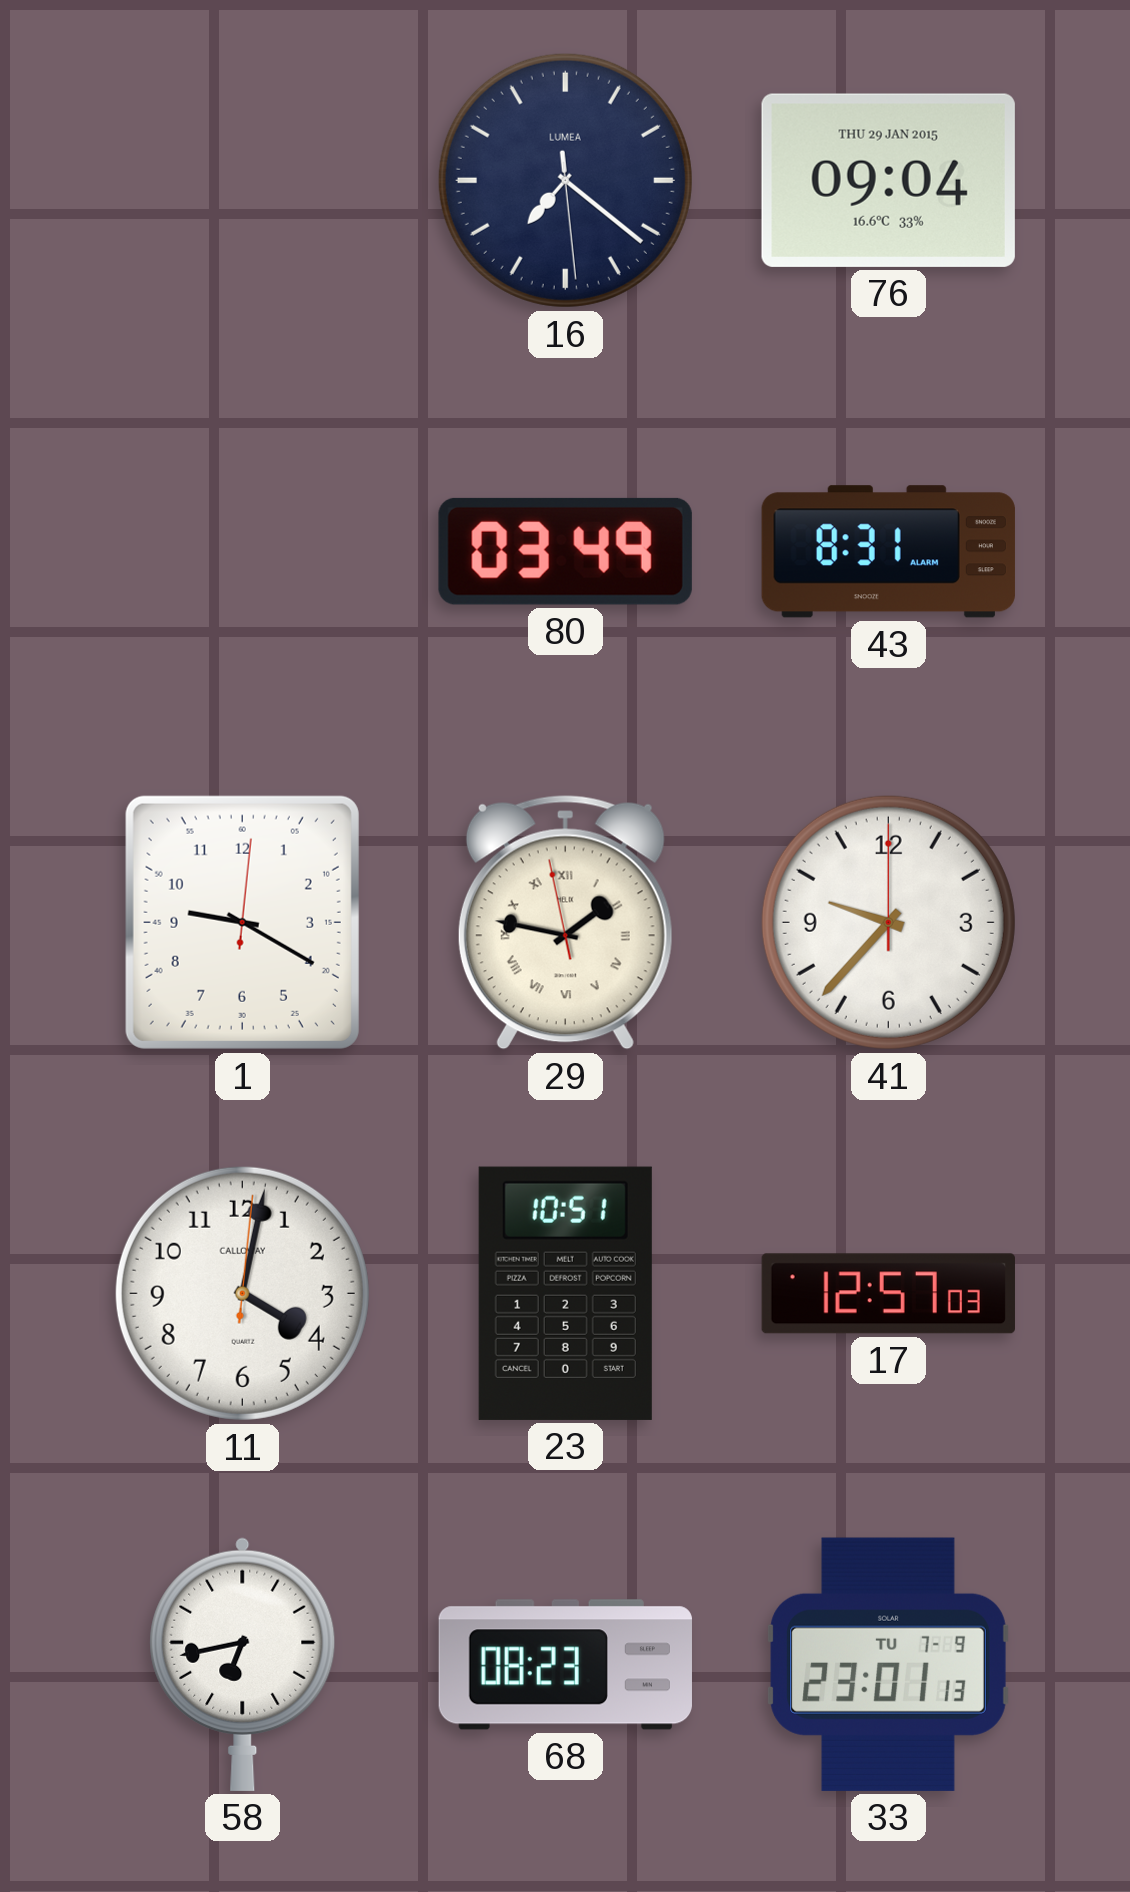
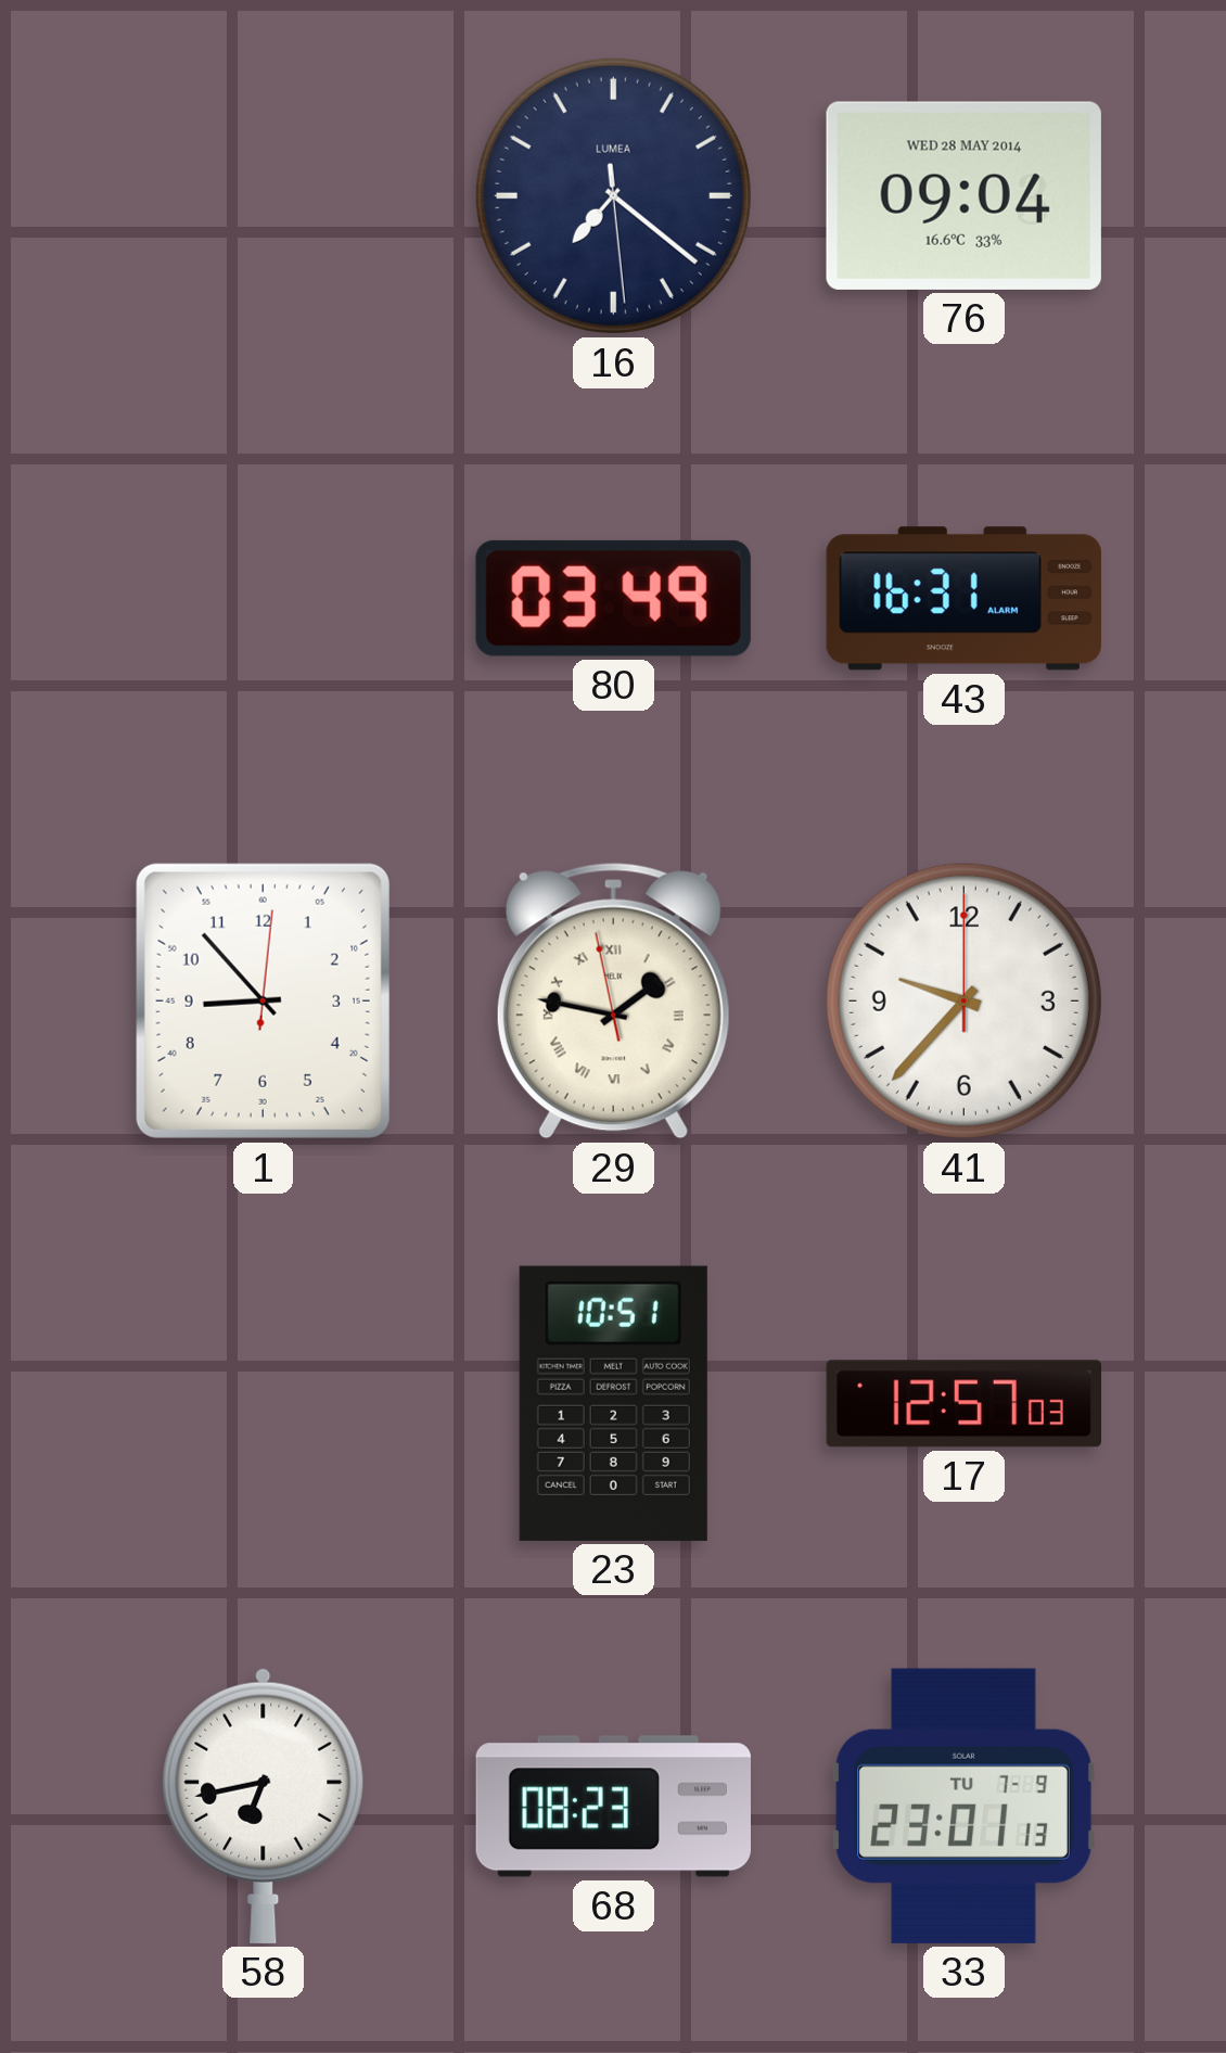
76 date: THU 29 JAN 2015 -> WED 28 MAY 2014
43: 8:31 -> 16:31
1: 9:20 -> 8:53
11: 4:02 -> none
